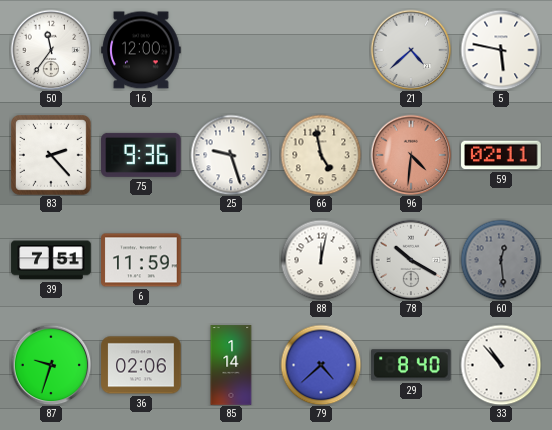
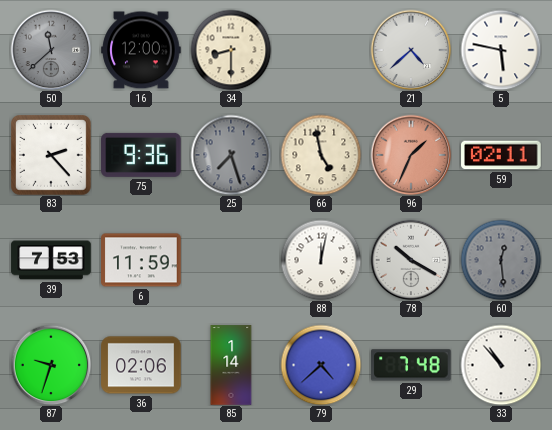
50: 11:36 -> 11:38
50 dial: white -> grey
34: none -> 8:30
25: 9:27 -> 7:27
25 dial: white -> grey
96: 4:31 -> 1:34
39: 7:51 -> 7:53
29: 8:40 -> 7:48
